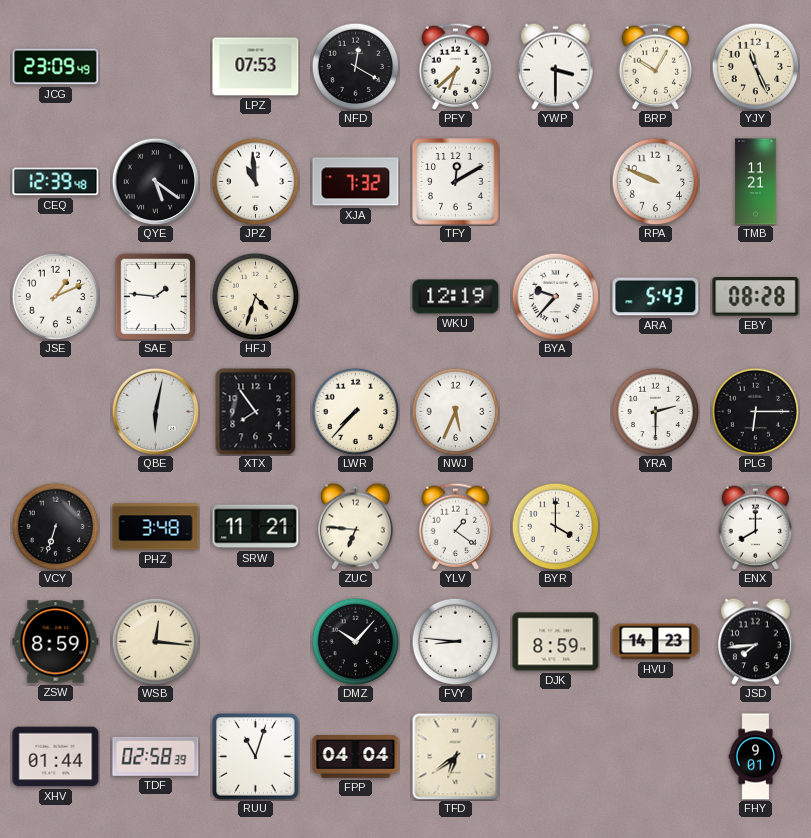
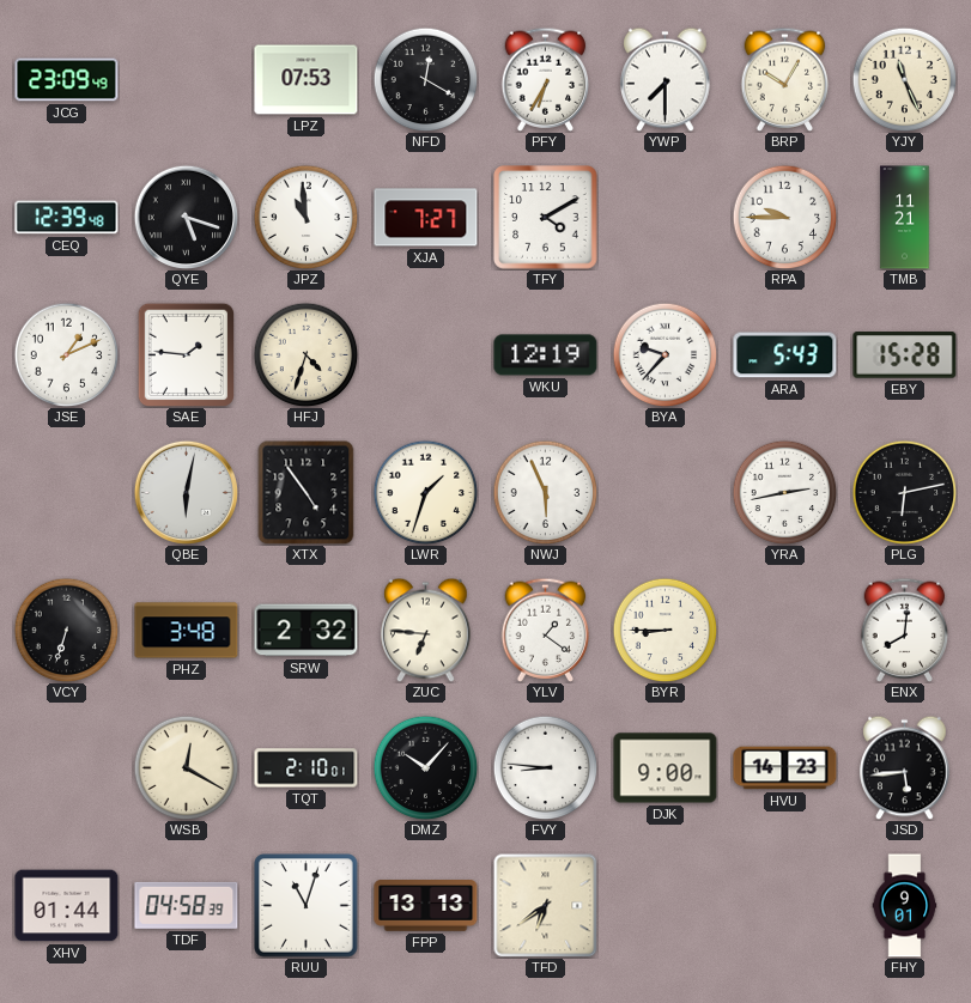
PFY: 6:38 -> 6:35
YWP: 3:30 -> 7:30
QYE: 5:21 -> 5:18
XJA: 7:32 -> 7:27
TFY: 12:10 -> 4:10
RPA: 9:49 -> 9:45
EBY: 08:28 -> 15:28
XTX: 7:54 -> 4:54
LWR: 7:37 -> 1:33
NWJ: 5:34 -> 5:56
YRA: 2:30 -> 2:43
PLG: 6:15 -> 6:13
SRW: 11:21 -> 2:32
BYR: 4:00 -> 8:45
ENX: 8:00 -> 8:01
ZSW: 8:59 -> none
WSB: 12:16 -> 12:20
TQT: none -> 2:10
DJK: 8:59 -> 9:00
JSD: 7:44 -> 5:44
TDF: 02:58 -> 04:58
FPP: 04:04 -> 13:13
